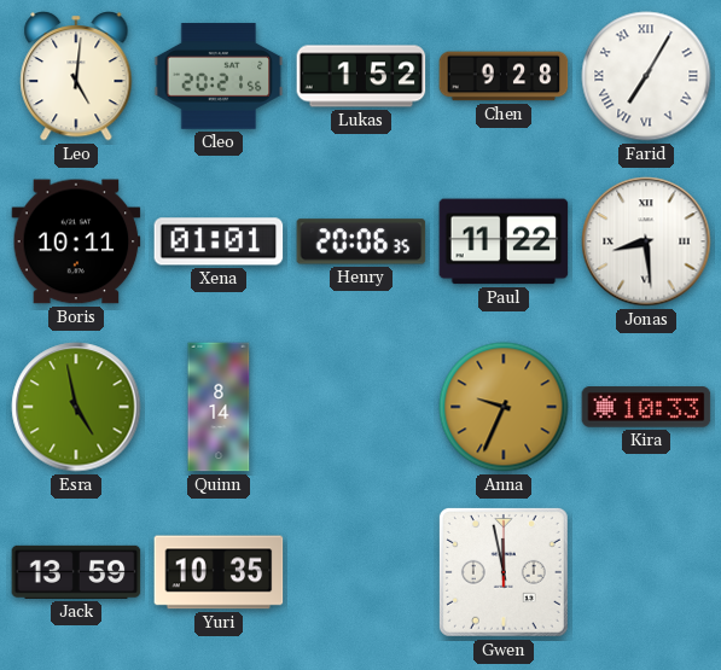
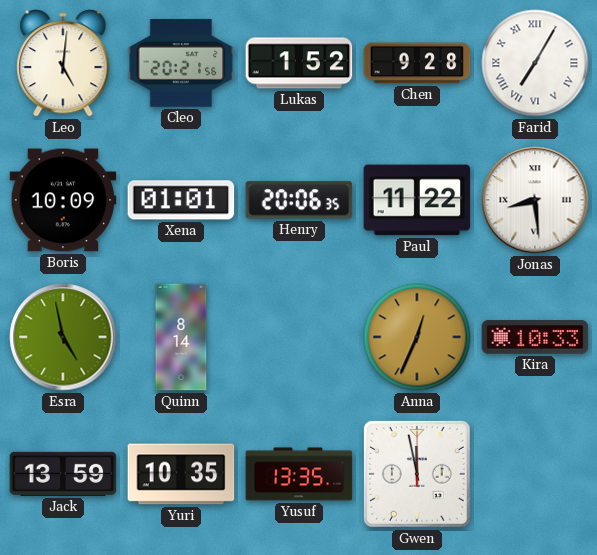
Boris: 10:11 -> 10:09
Anna: 9:34 -> 12:34
Yusuf: none -> 13:35
